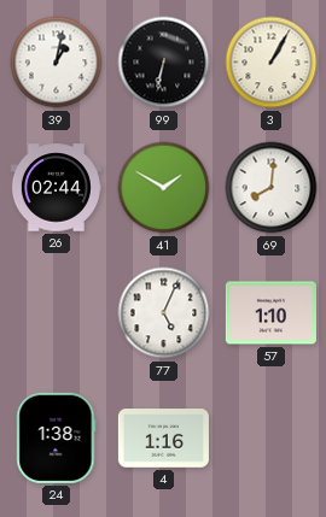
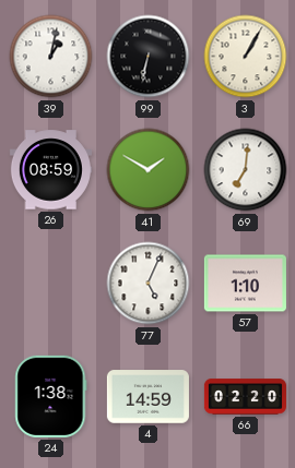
26: 02:44 -> 08:59
69: 8:01 -> 7:01
4: 1:16 -> 14:59
66: none -> 02:20
